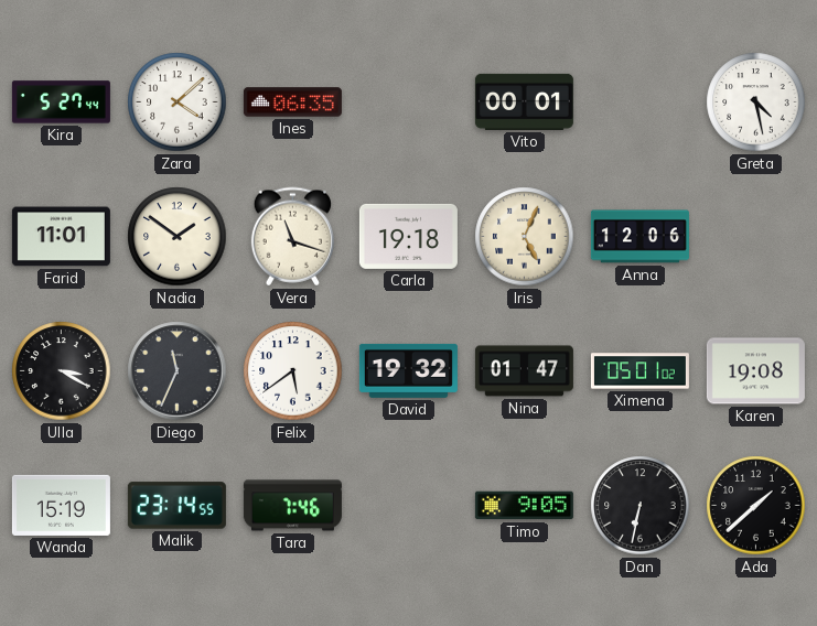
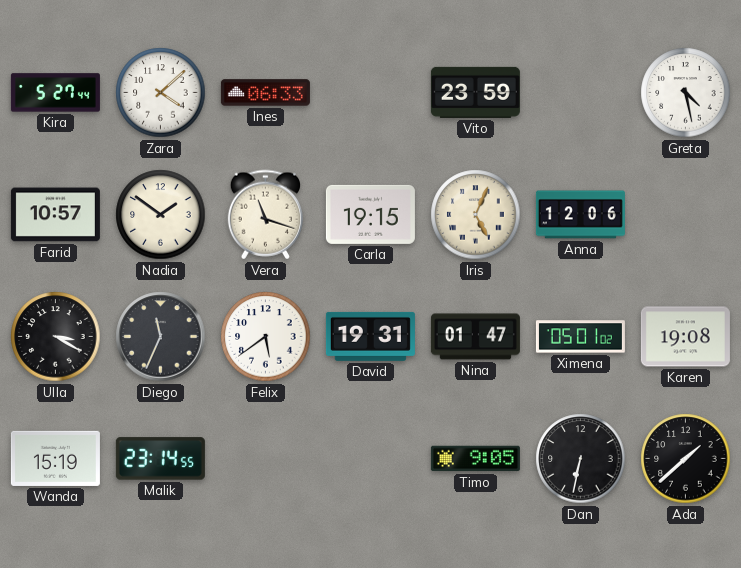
Ines: 06:35 -> 06:33
Vito: 00:01 -> 23:59
Farid: 11:01 -> 10:57
Carla: 19:18 -> 19:15
David: 19:32 -> 19:31
Tara: 7:46 -> none
